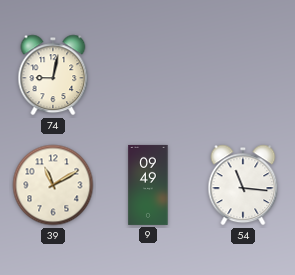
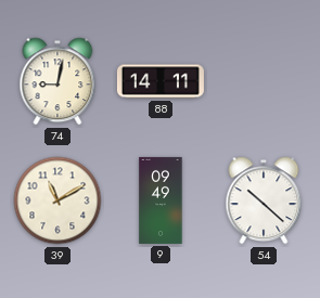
88: none -> 14:11
54: 11:16 -> 10:22
